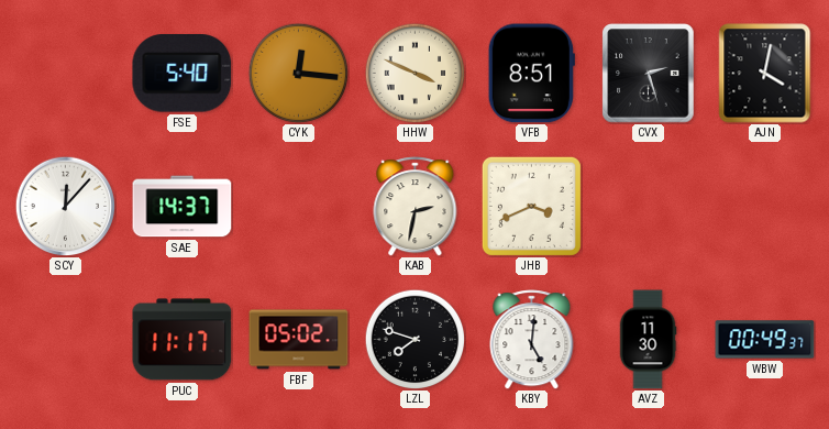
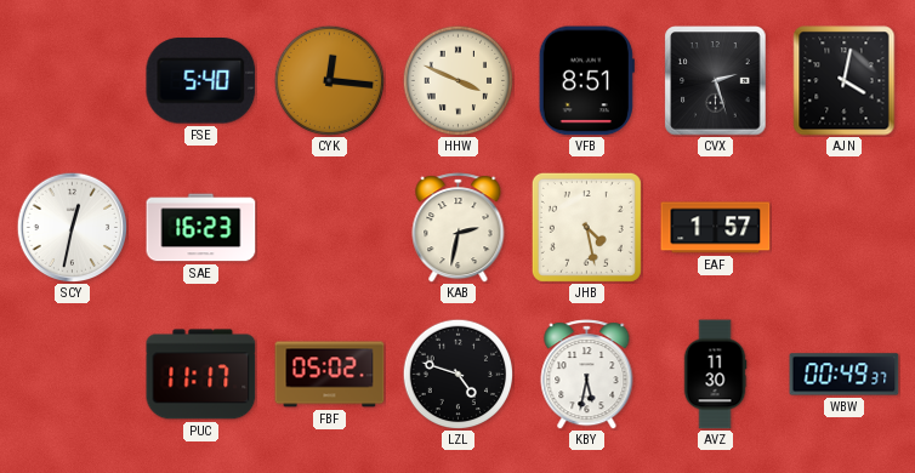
SCY: 12:07 -> 12:32
SAE: 14:37 -> 16:23
JHB: 3:41 -> 4:28
EAF: none -> 1:57
LZL: 7:48 -> 4:48
KBY: 5:01 -> 5:32
